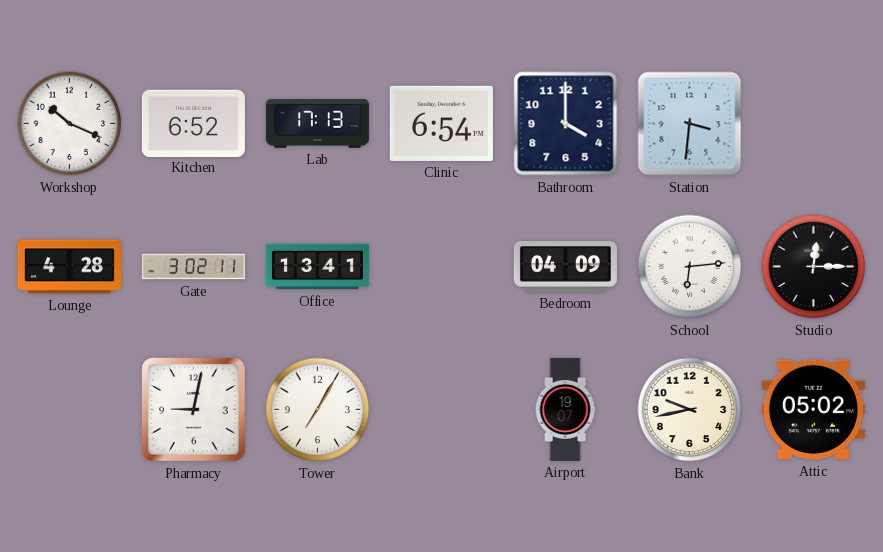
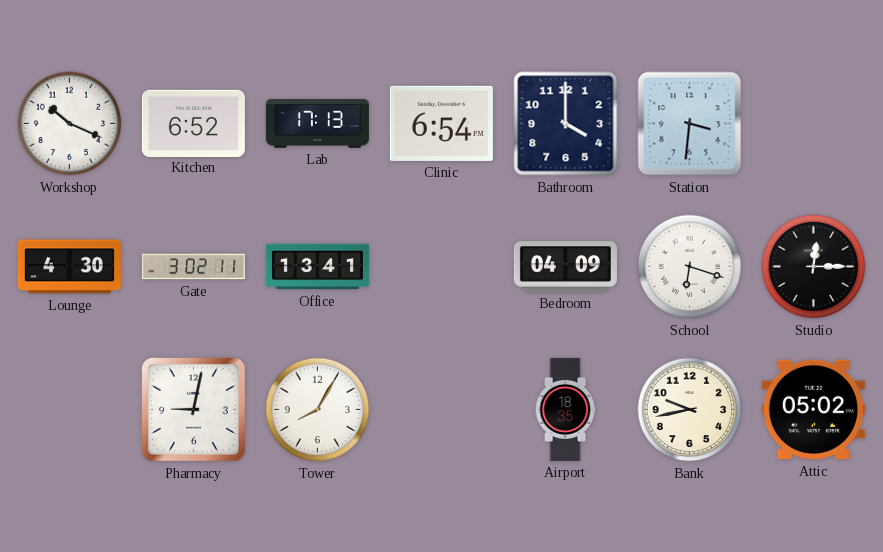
Lounge: 4:28 -> 4:30
School: 6:14 -> 6:18
Tower: 7:05 -> 8:05
Airport: 19:07 -> 18:35
